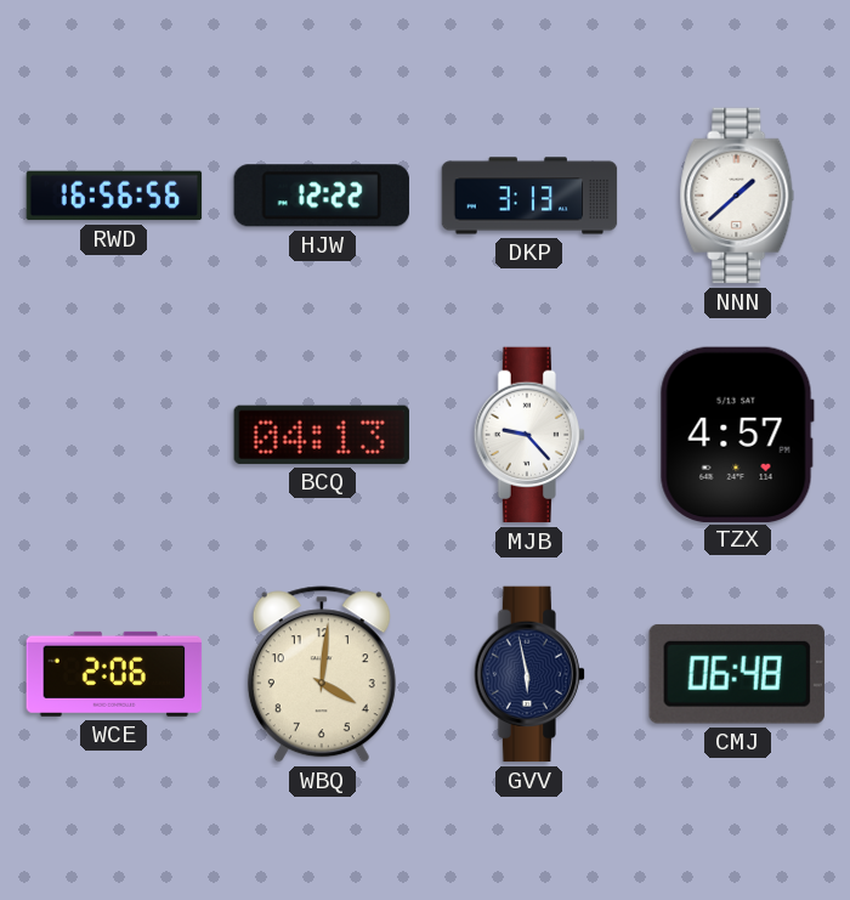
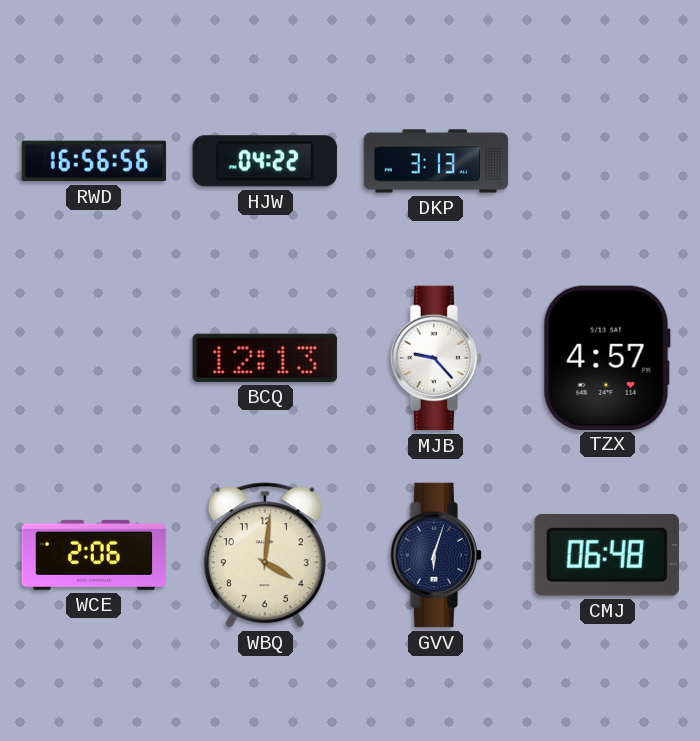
HJW: 12:22 -> 04:22
NNN: 1:38 -> none
BCQ: 04:13 -> 12:13
GVV: 5:58 -> 6:03
